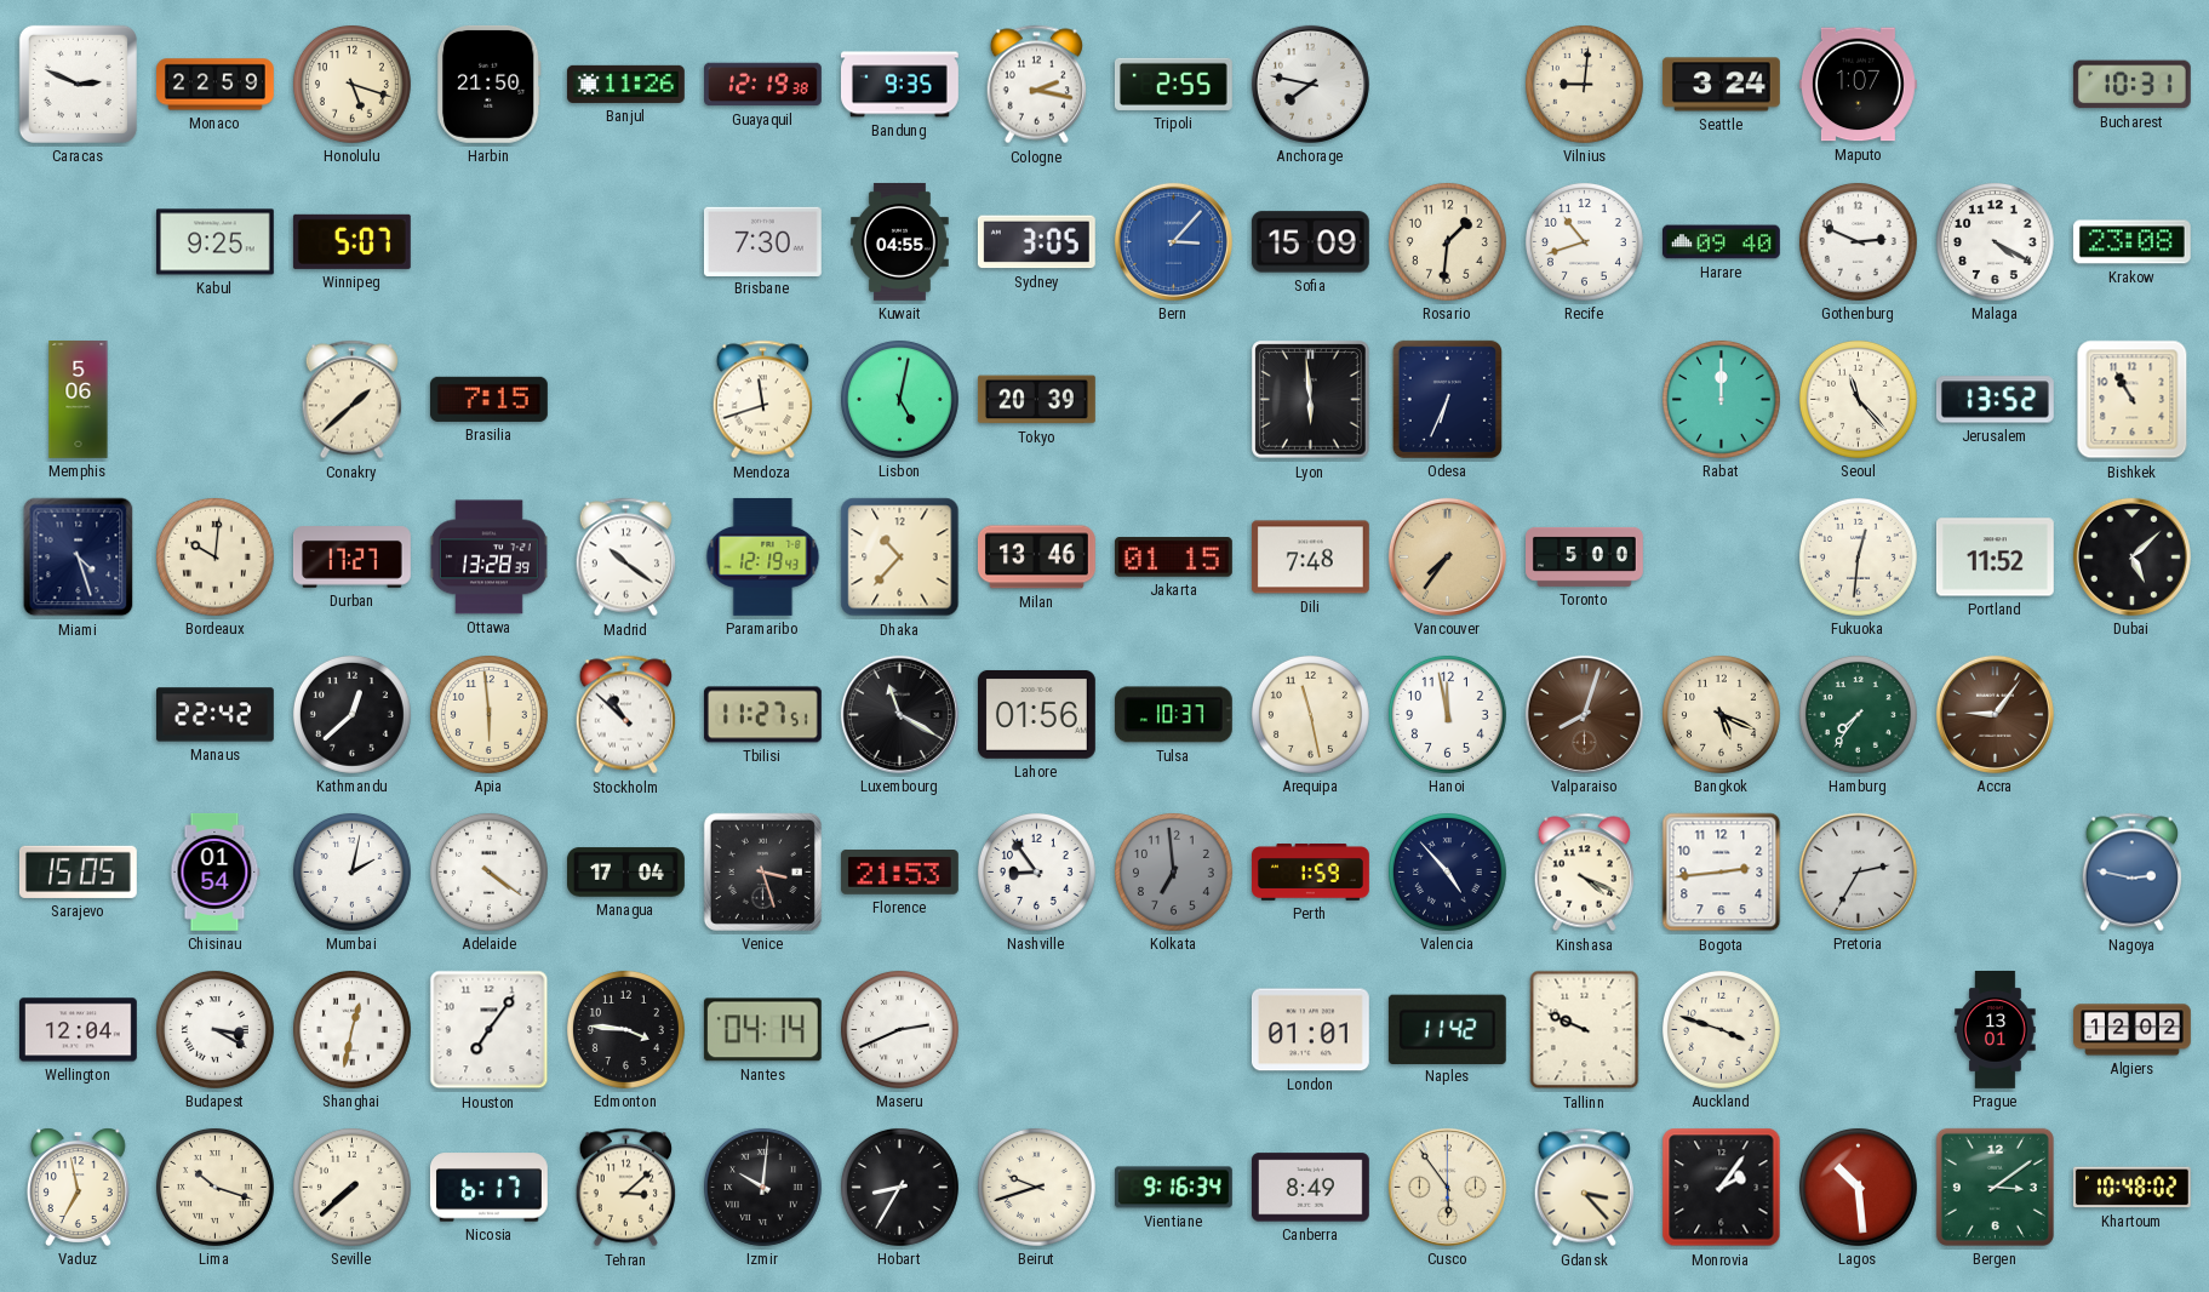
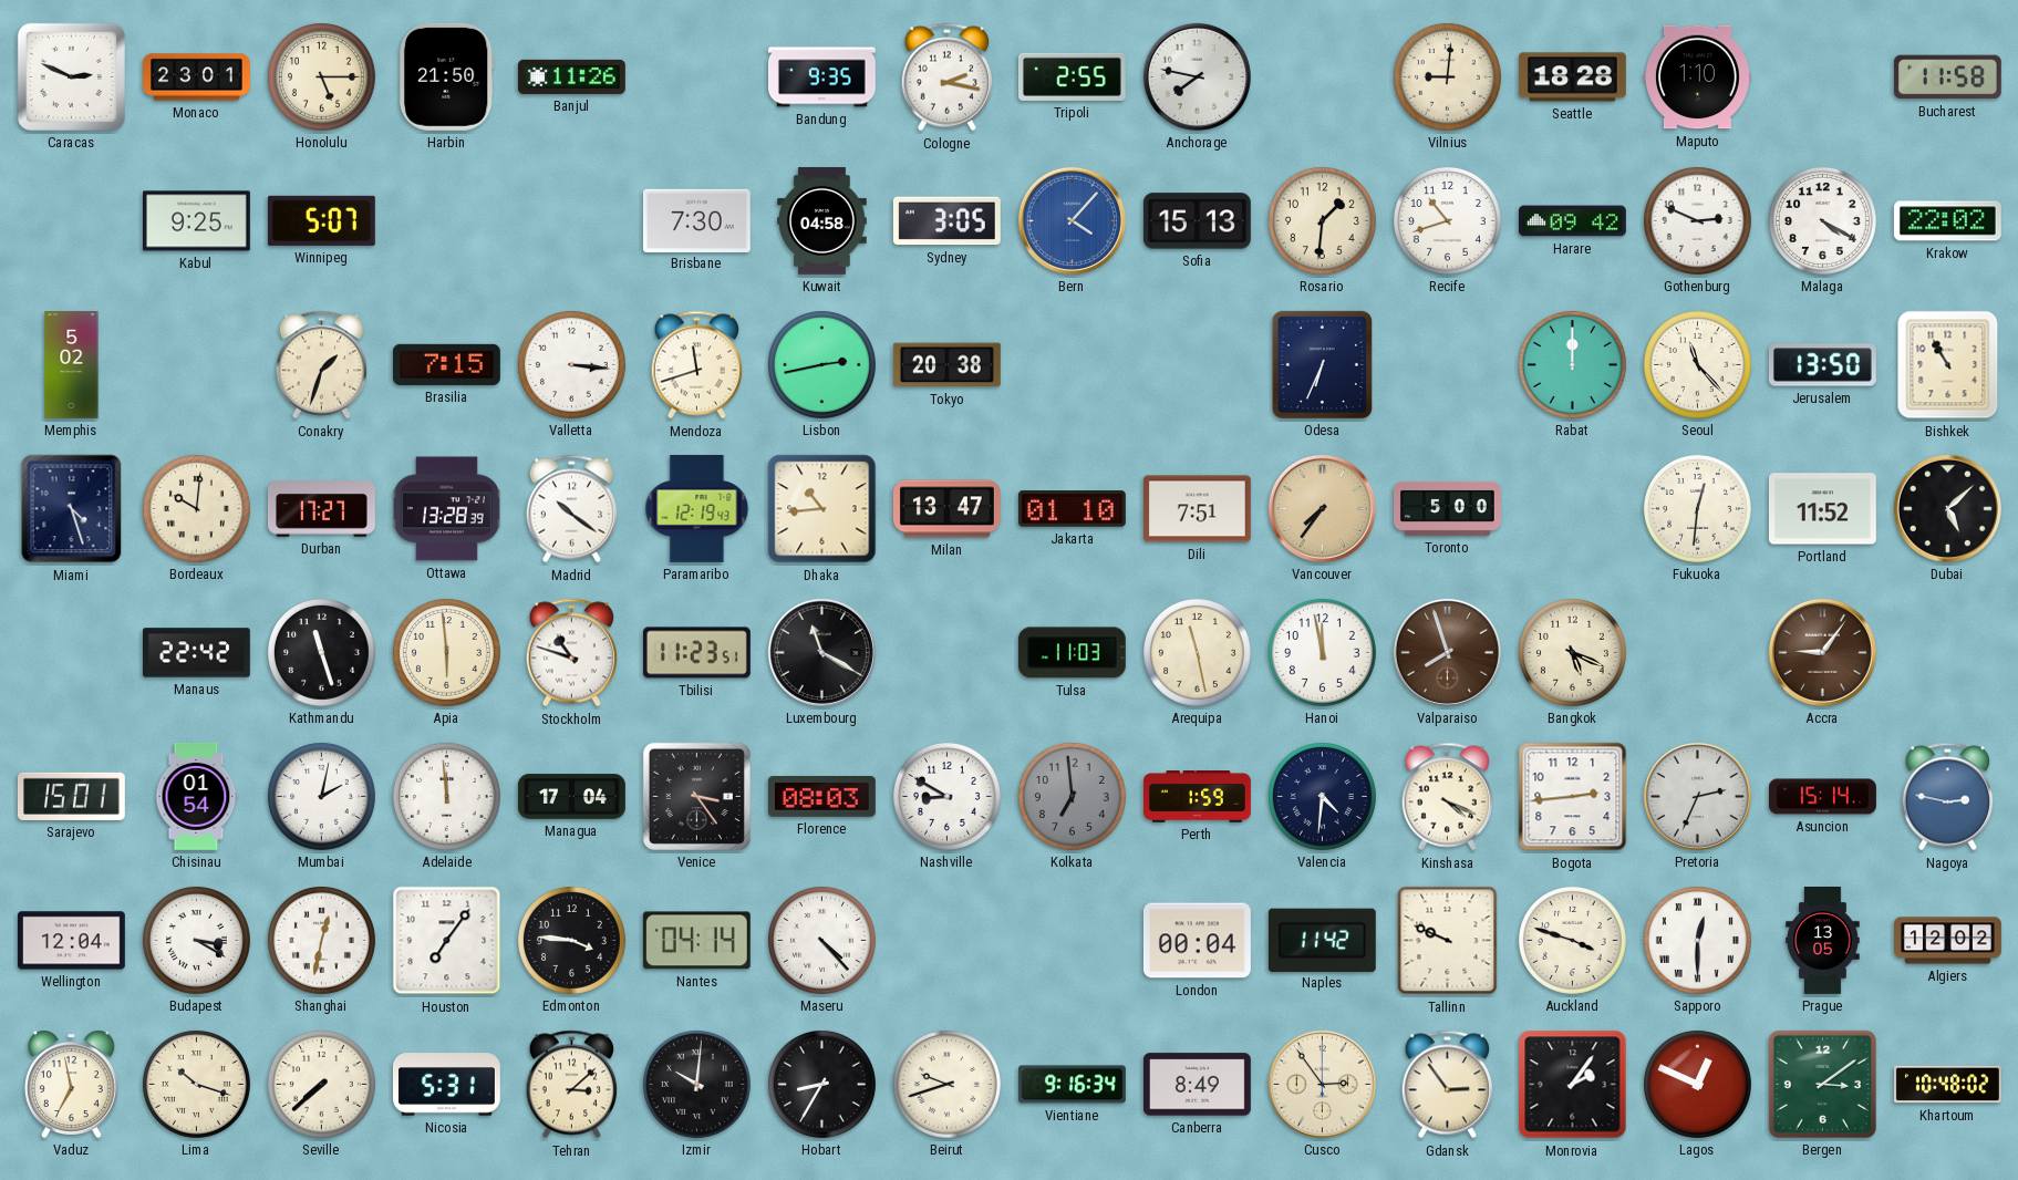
Monaco: 22:59 -> 23:01
Honolulu: 5:18 -> 5:15
Guayaquil: 12:19 -> none
Seattle: 3:24 -> 18:28
Maputo: 1:07 -> 1:10
Bucharest: 10:31 -> 11:58
Kuwait: 04:55 -> 04:58
Bern: 3:07 -> 4:07
Sofia: 15:09 -> 15:13
Harare: 09:40 -> 09:42
Krakow: 23:08 -> 22:02
Memphis: 5:06 -> 5:02
Conakry: 1:38 -> 1:33
Valletta: none -> 3:16
Lisbon: 5:02 -> 2:43
Tokyo: 20:39 -> 20:38
Lyon: 5:59 -> none
Jerusalem: 13:52 -> 13:50
Dhaka: 10:37 -> 10:44
Milan: 13:46 -> 13:47
Jakarta: 01:15 -> 01:10
Dili: 7:48 -> 7:51
Kathmandu: 12:38 -> 11:27
Stockholm: 10:52 -> 10:48
Tbilisi: 11:27 -> 11:23
Lahore: 01:56 -> none
Tulsa: 10:37 -> 11:03
Valparaiso: 8:03 -> 7:57
Hamburg: 7:36 -> none
Sarajevo: 15:05 -> 15:01
Adelaide: 4:21 -> 11:59
Venice: 3:27 -> 3:24
Florence: 21:53 -> 08:03
Nashville: 8:54 -> 8:50
Valencia: 4:53 -> 4:31
Pretoria: 2:35 -> 2:34
Asuncion: none -> 15:14
Maseru: 2:41 -> 4:23
London: 01:01 -> 00:04
Sapporo: none -> 12:30
Prague: 13:01 -> 13:05
Nicosia: 6:17 -> 5:31
Cusco: 5:54 -> 2:54
Gdansk: 3:23 -> 2:54
Lagos: 10:29 -> 12:49
